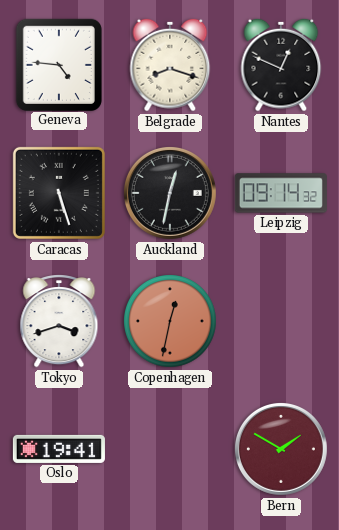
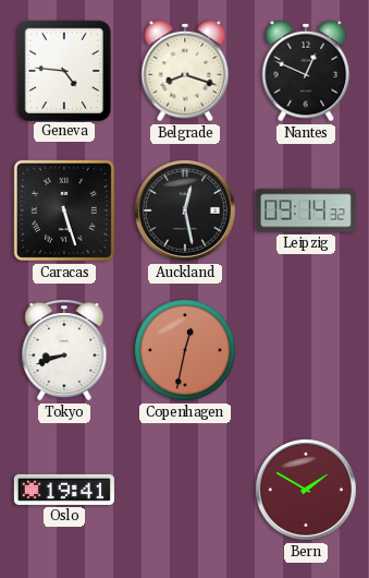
Auckland: 12:32 -> 12:28
Tokyo: 3:42 -> 8:42
